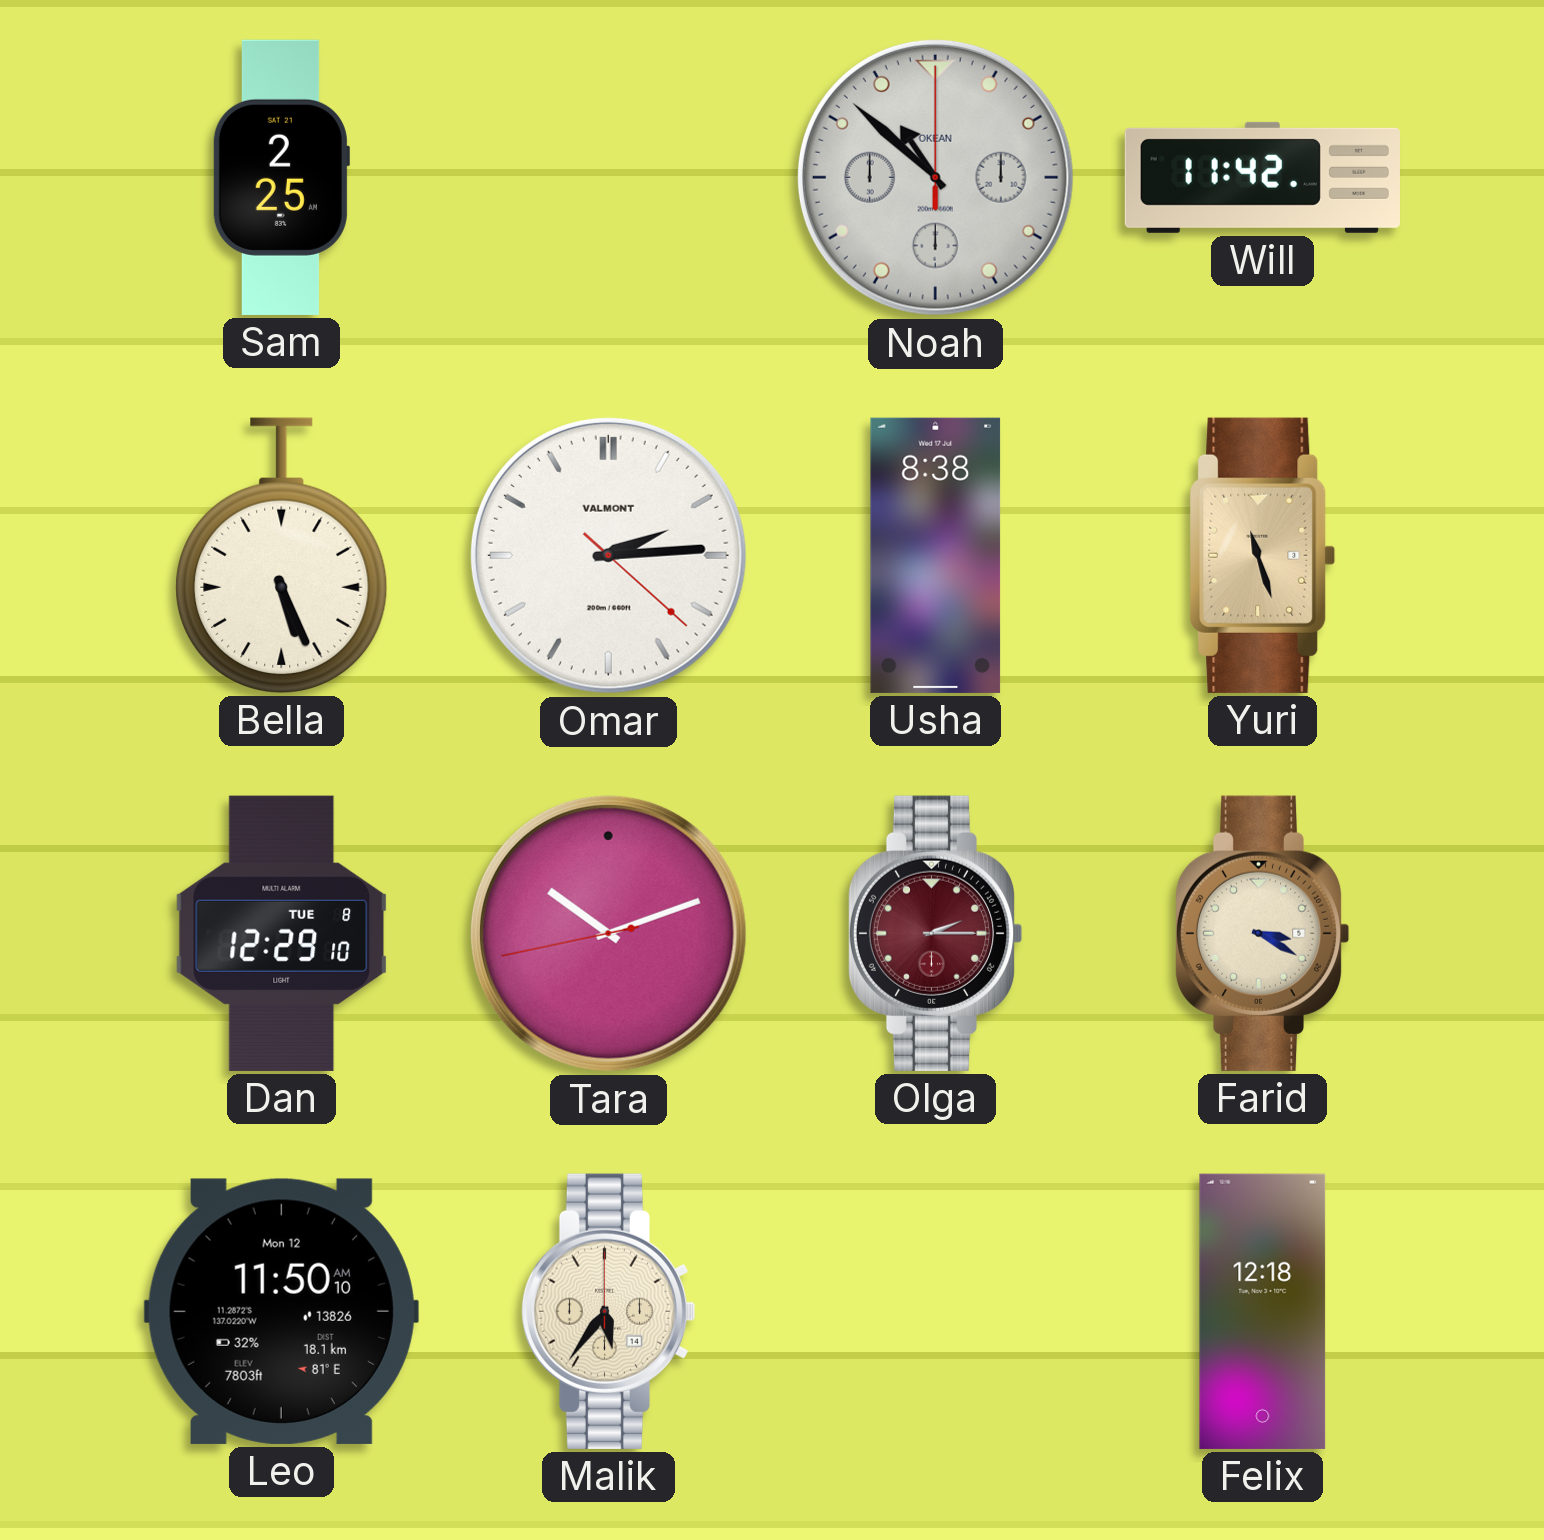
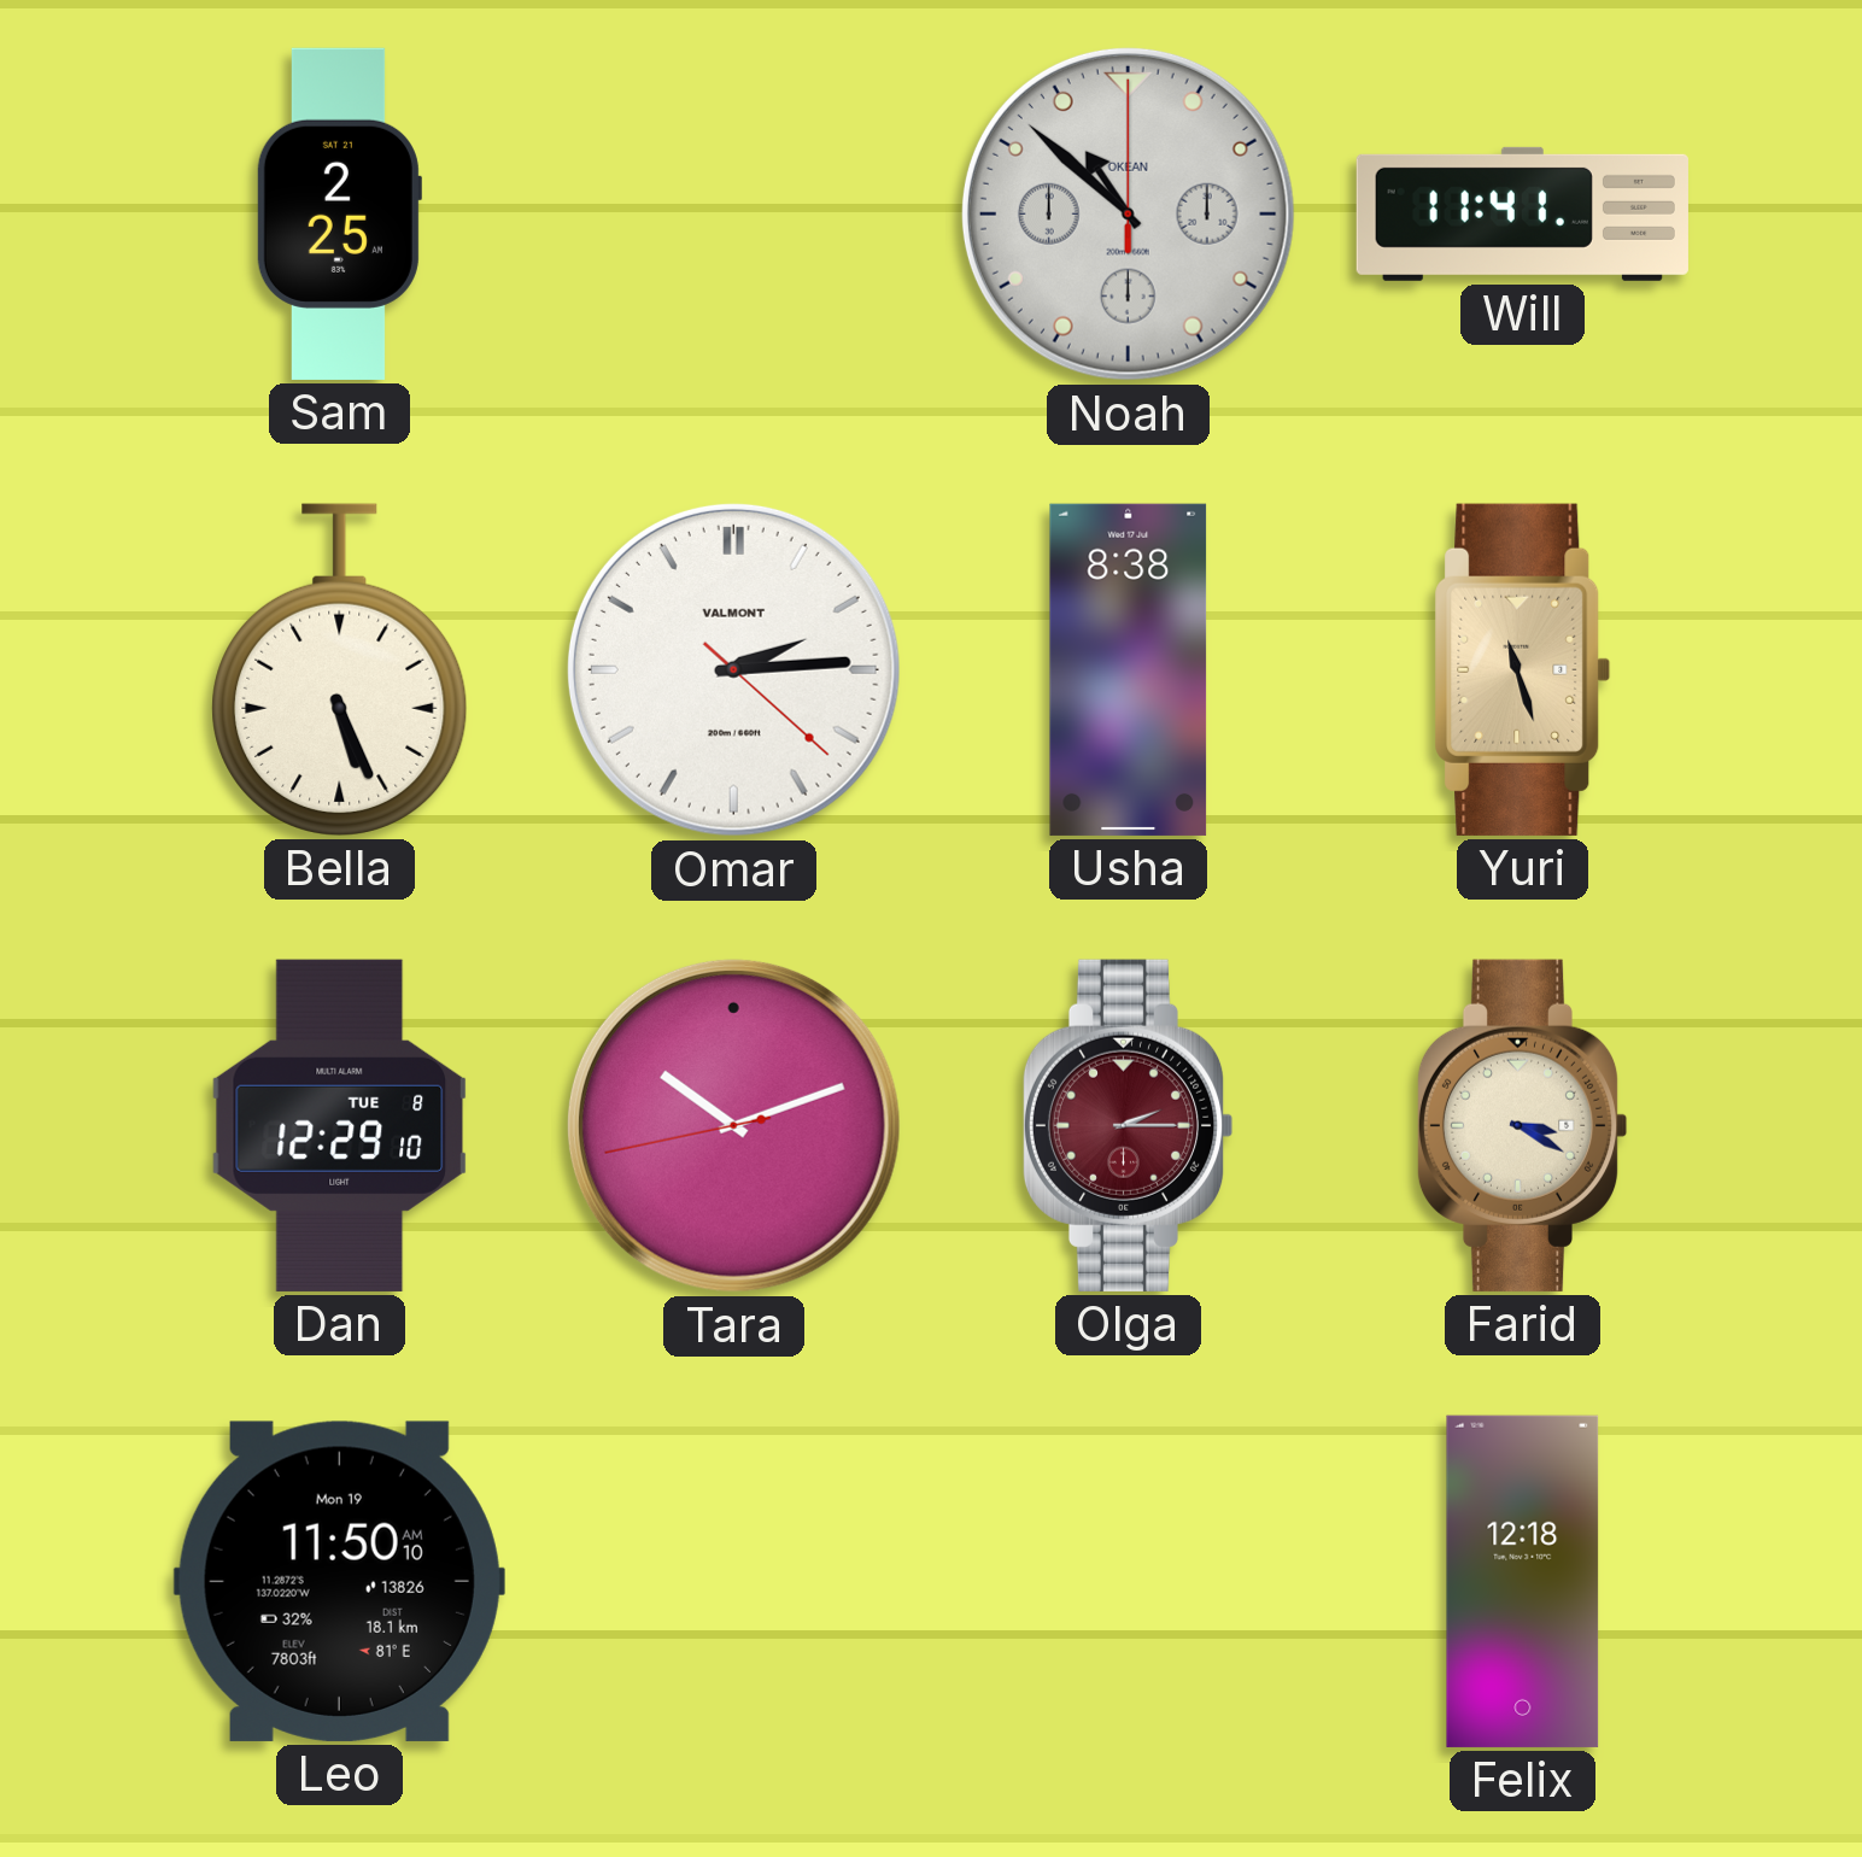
Will: 11:42 -> 11:41
Leo date: Mon 12 -> Mon 19
Malik: 5:36 -> none
